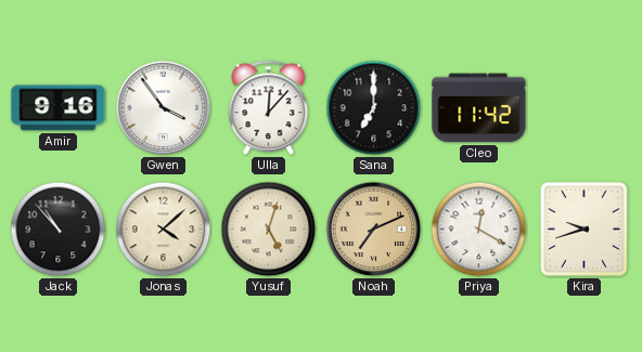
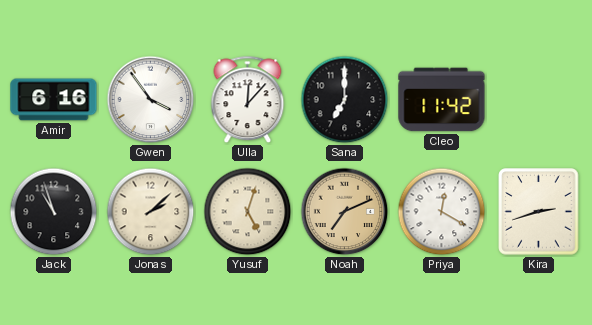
Amir: 9:16 -> 6:16
Jack: 10:53 -> 10:57
Jonas: 4:08 -> 2:08
Kira: 9:42 -> 2:42
